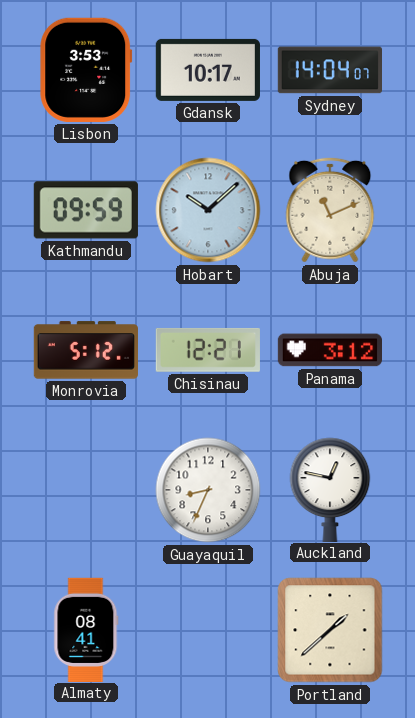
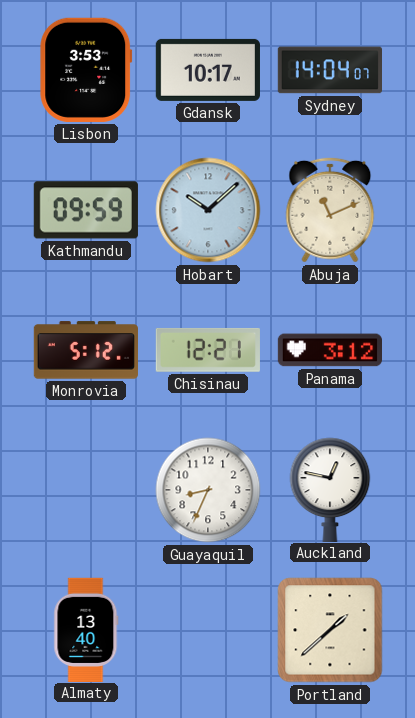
Almaty: 08:41 -> 13:40
